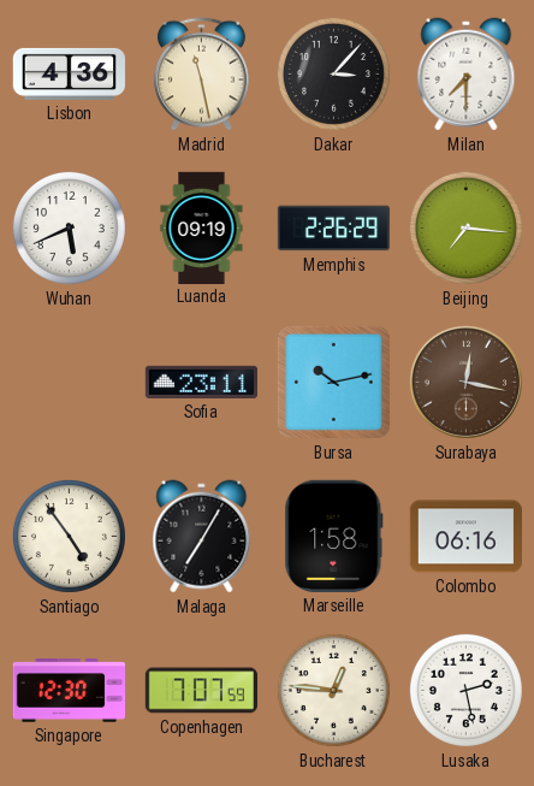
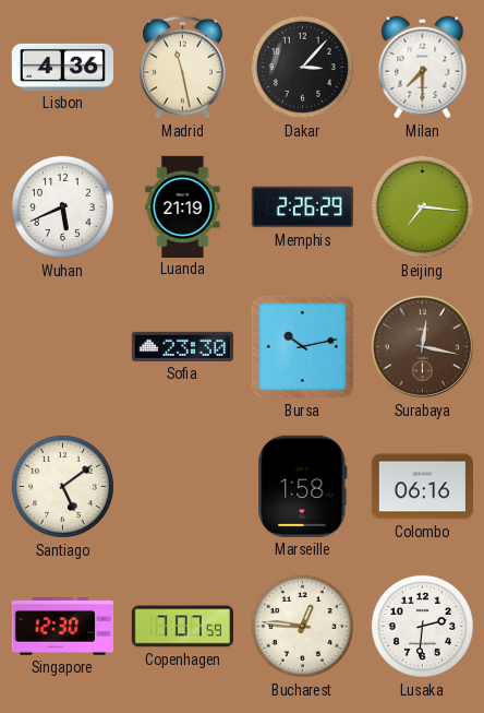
Luanda: 09:19 -> 21:19
Sofia: 23:11 -> 23:30
Santiago: 4:54 -> 5:09
Malaga: 7:05 -> none
Lusaka: 2:28 -> 2:31
